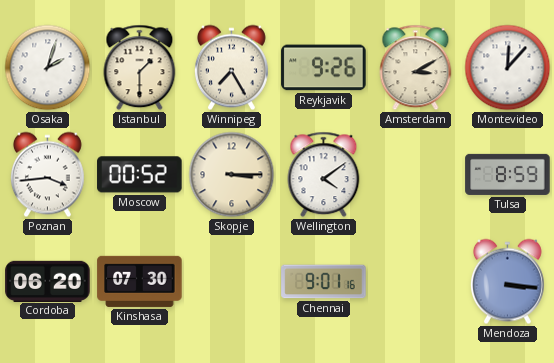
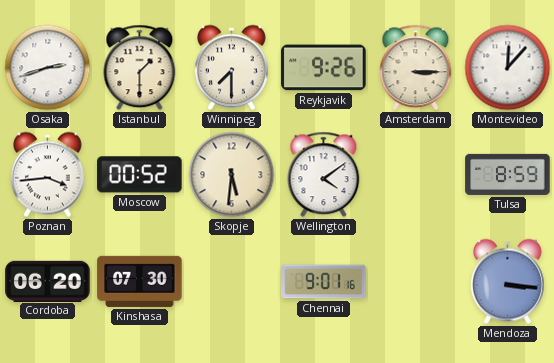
Osaka: 2:03 -> 2:42
Winnipeg: 7:25 -> 7:30
Amsterdam: 3:10 -> 3:15
Skopje: 3:15 -> 5:31
